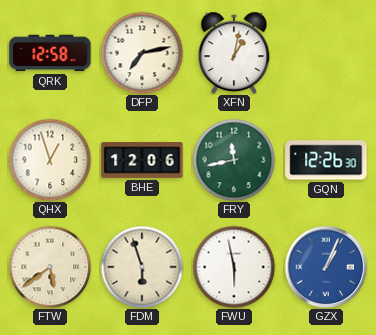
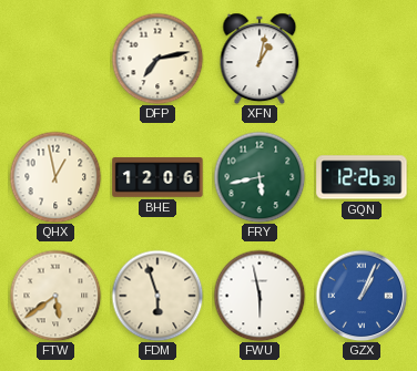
QRK: 12:58 -> none
QHX: 12:57 -> 12:58
FRY: 11:43 -> 5:43
